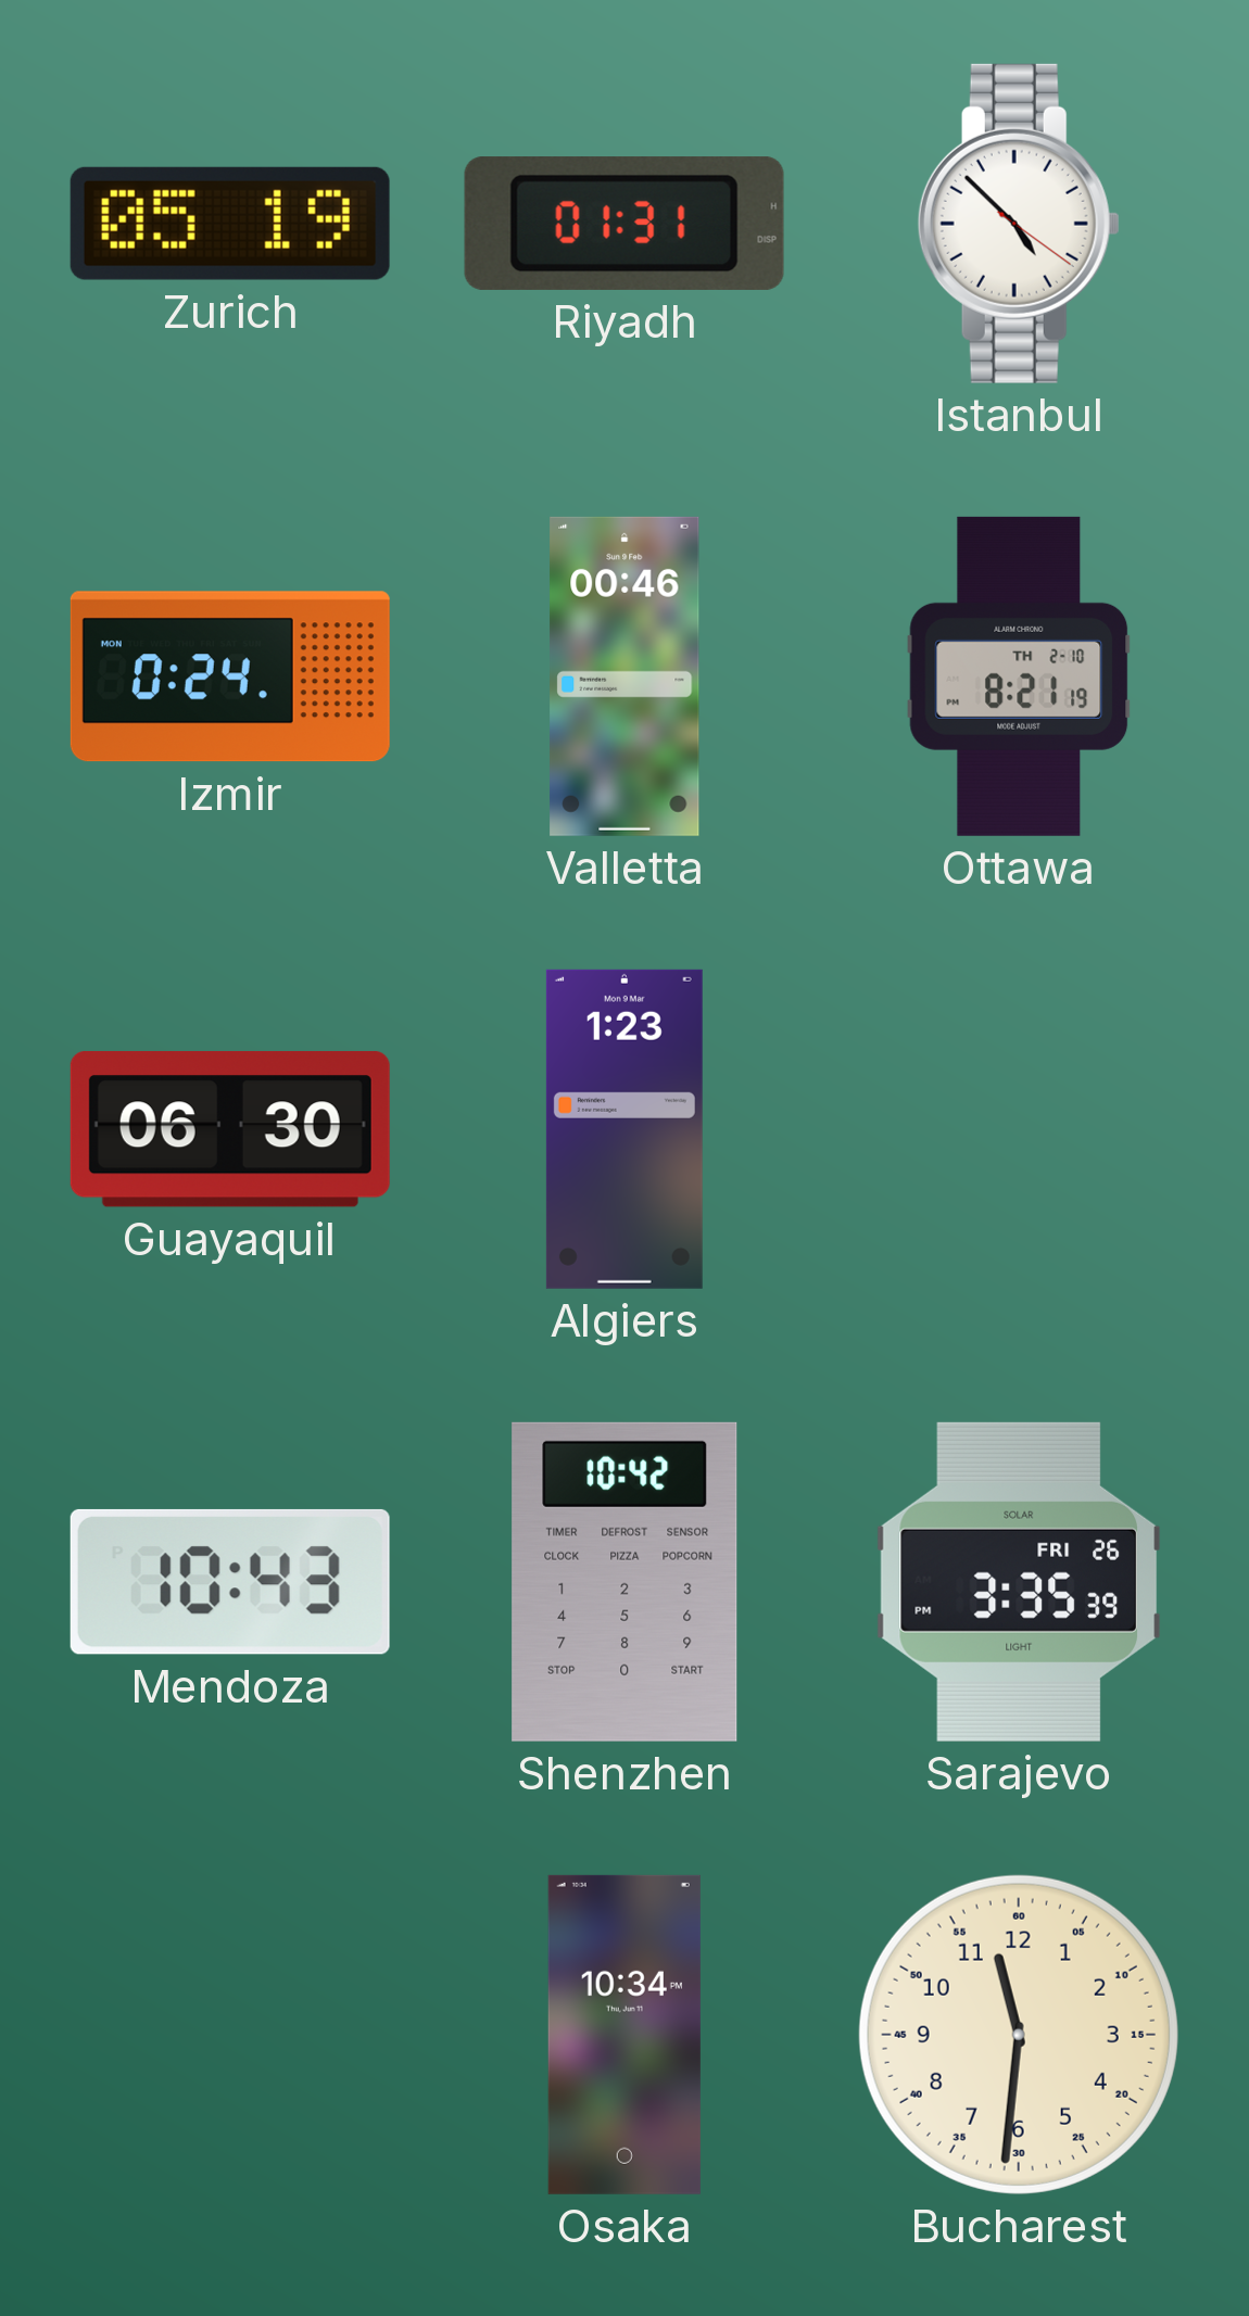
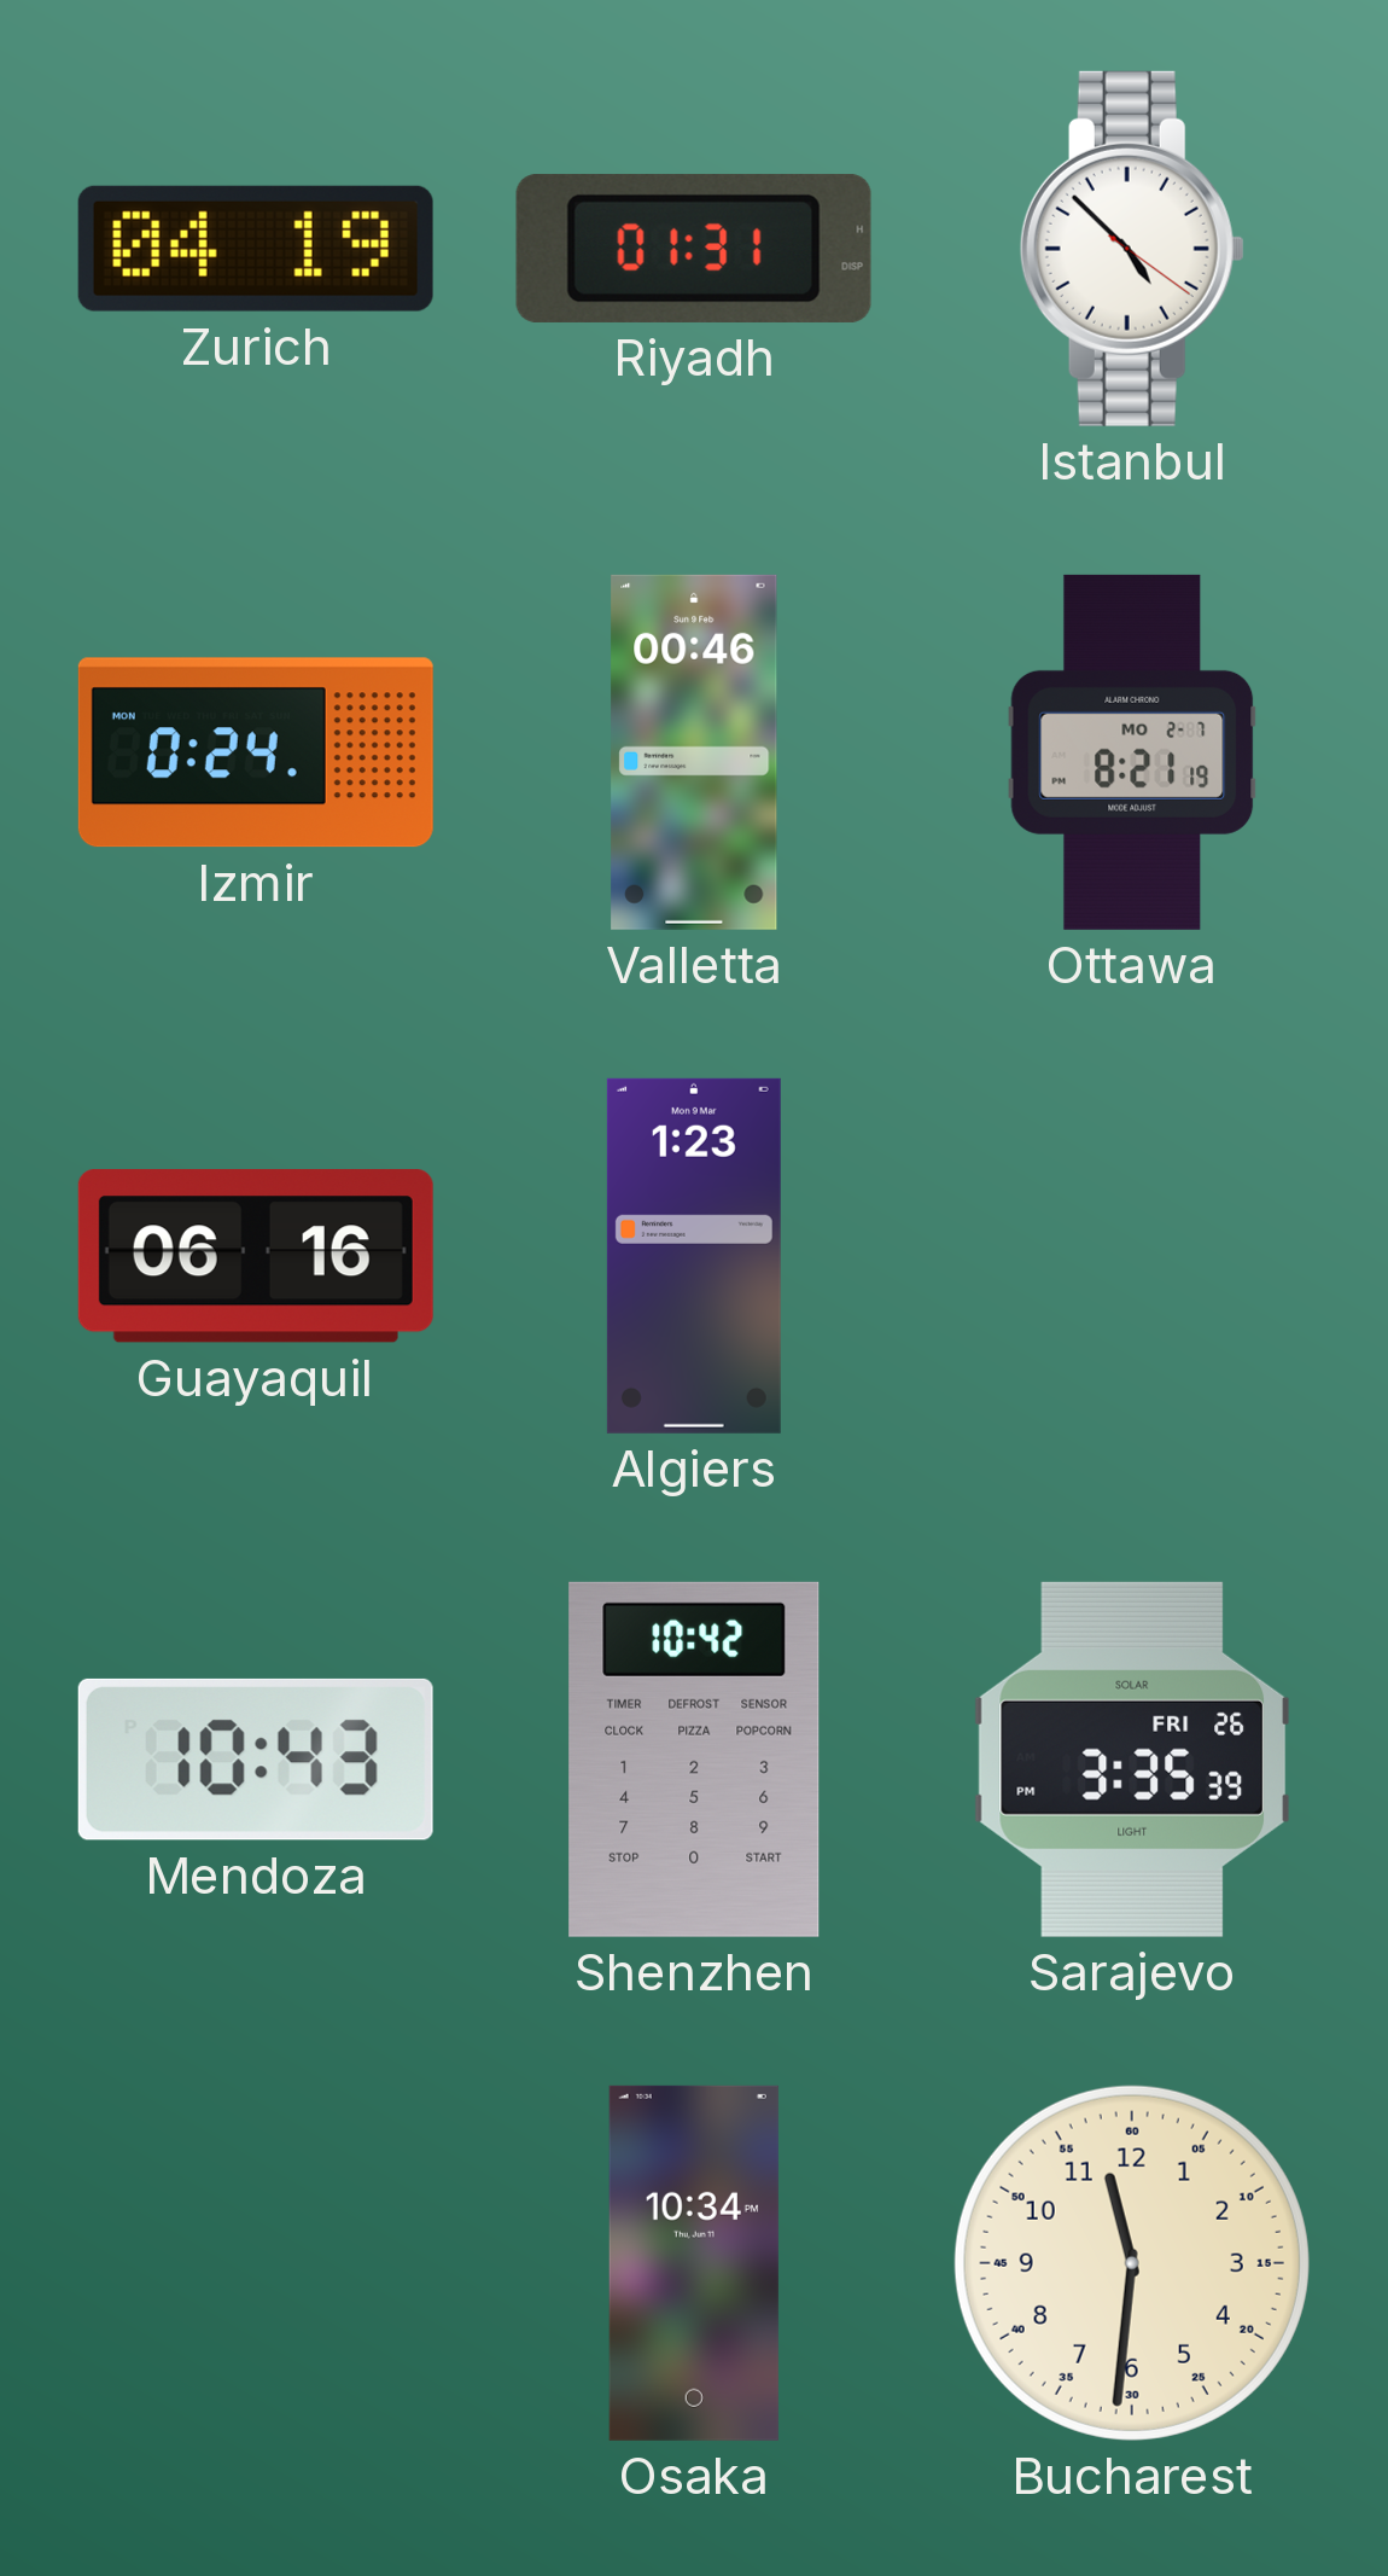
Zurich: 05:19 -> 04:19
Ottawa date: TH 2-10 -> MO 2-7
Guayaquil: 06:30 -> 06:16
